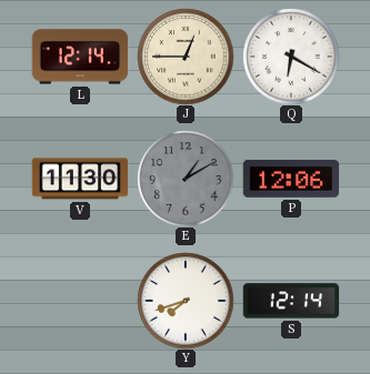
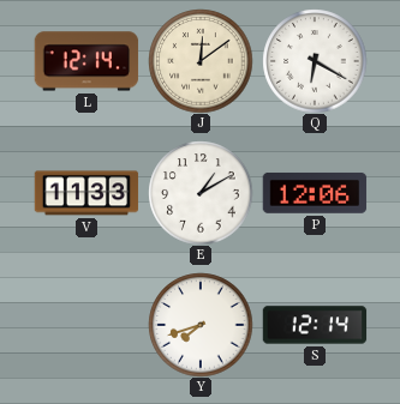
J: 12:45 -> 12:09
V: 11:30 -> 11:33
E dial: grey -> white
